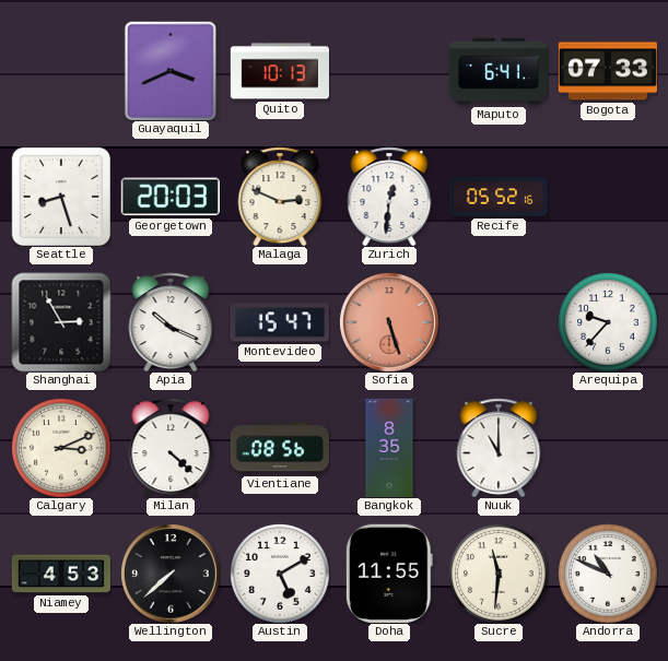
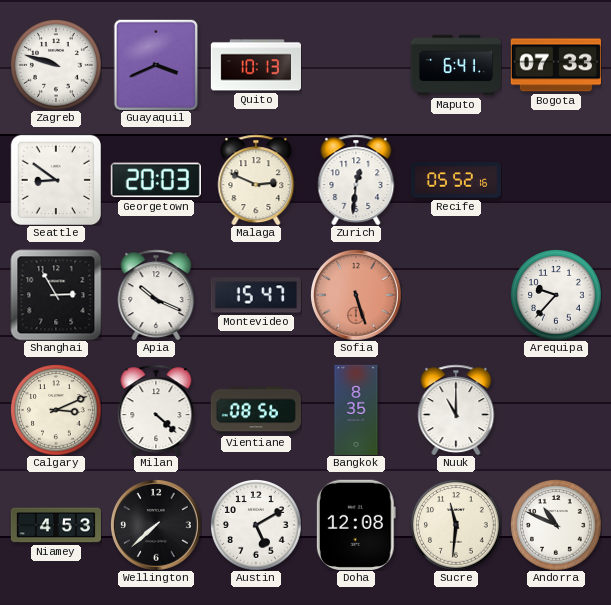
Zagreb: none -> 9:48
Seattle: 8:27 -> 8:51
Doha: 11:55 -> 12:08
